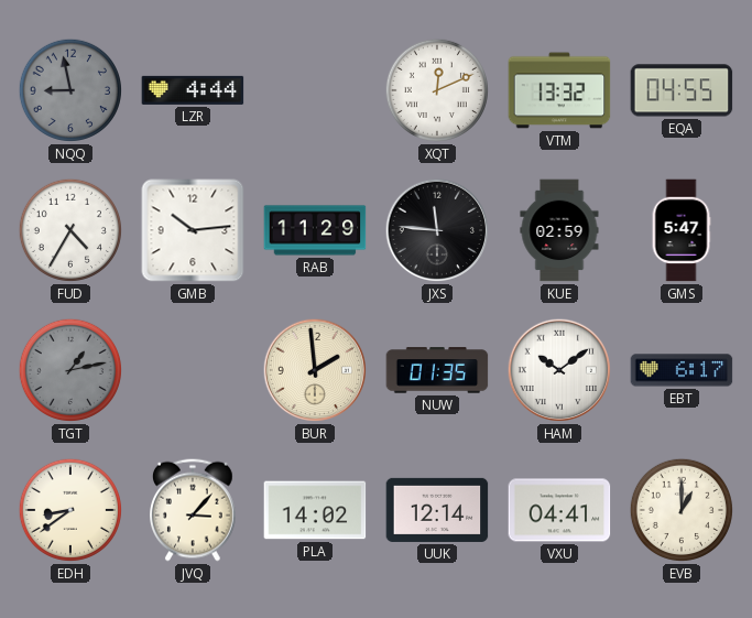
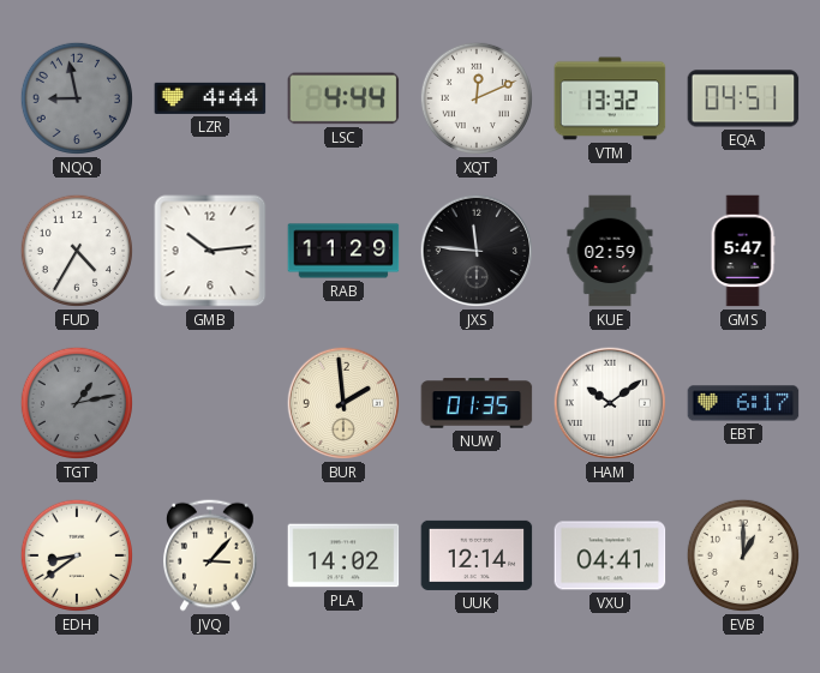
LSC: none -> 4:44
EQA: 04:55 -> 04:51
